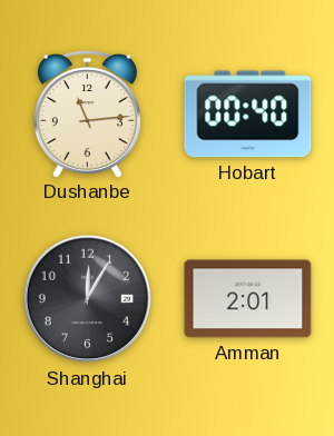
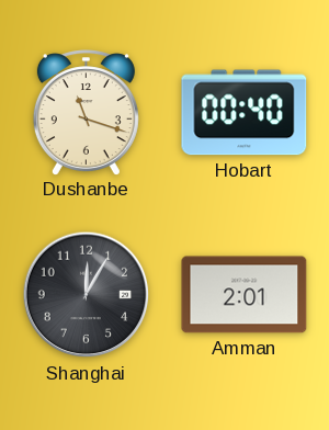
Dushanbe: 11:14 -> 11:18
